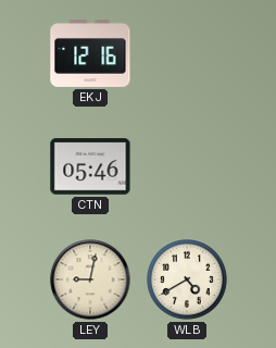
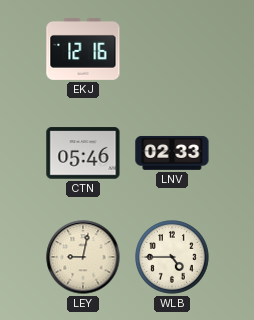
LNV: none -> 02:33
WLB: 4:40 -> 4:45
